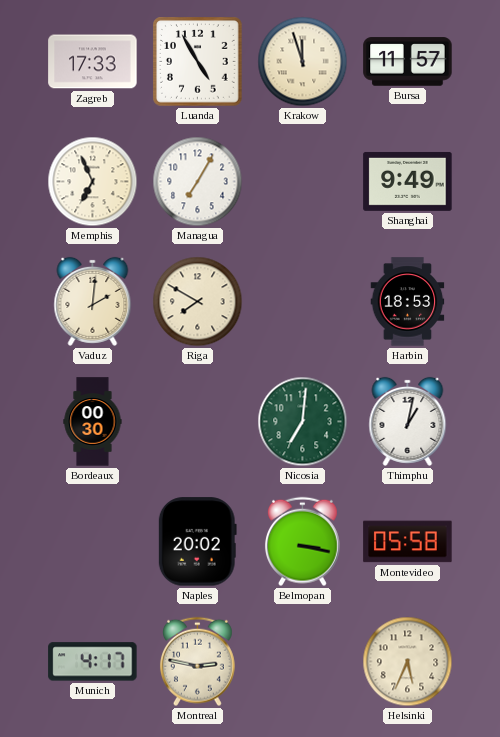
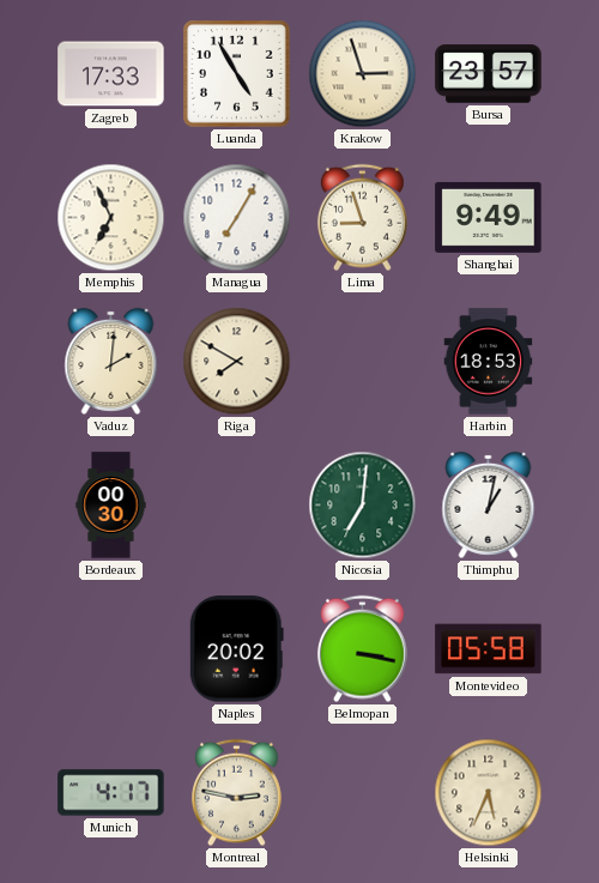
Krakow: 11:57 -> 2:57
Bursa: 11:57 -> 23:57
Lima: none -> 8:57
